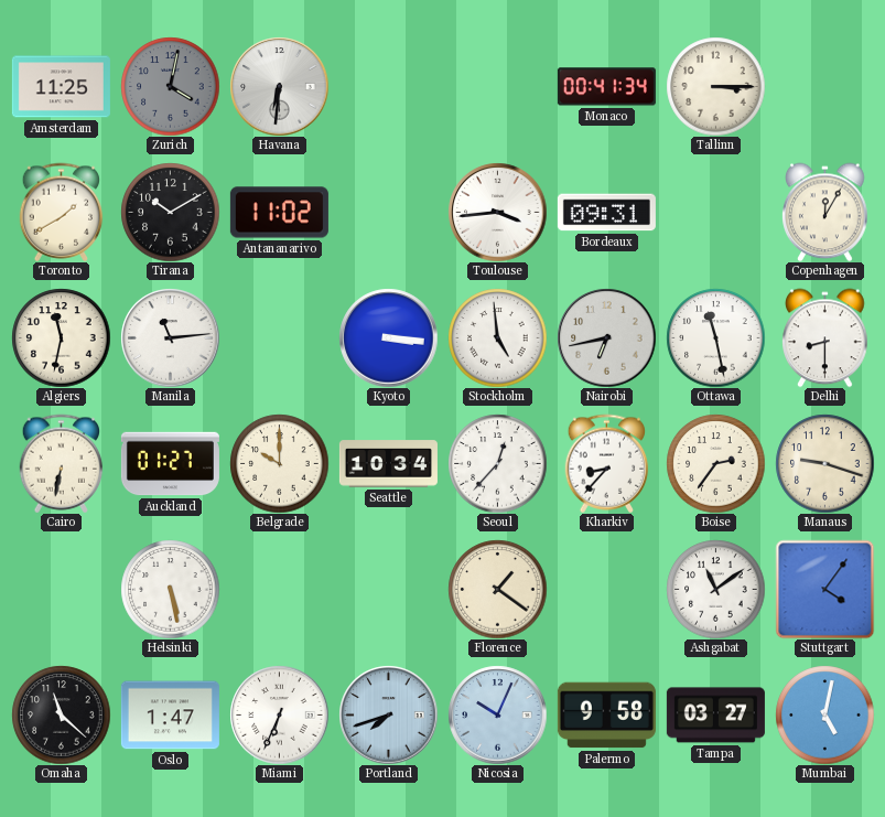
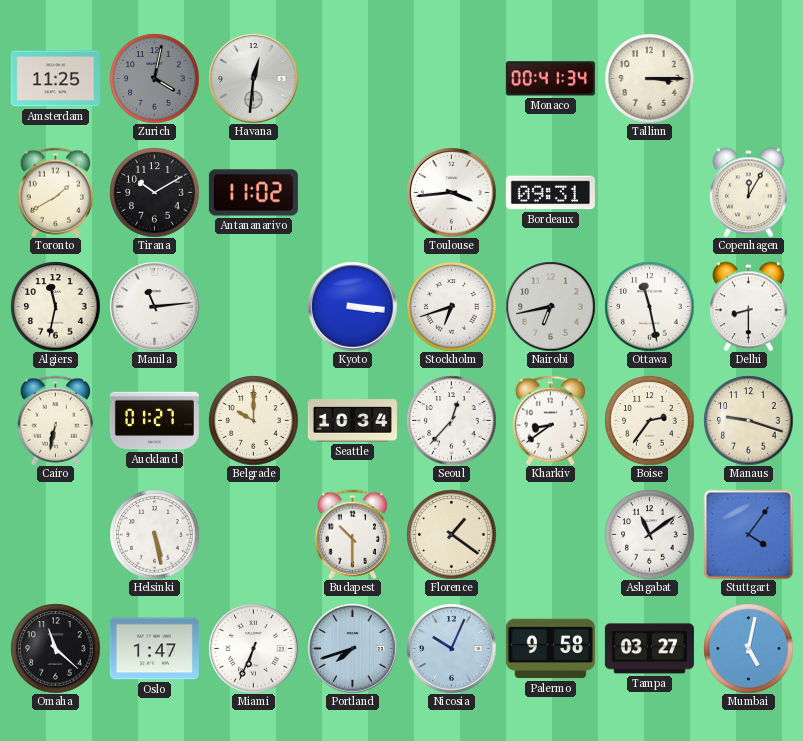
Havana: 6:31 -> 12:31
Stockholm: 4:59 -> 6:42
Kharkiv: 8:37 -> 8:39
Budapest: none -> 10:30
